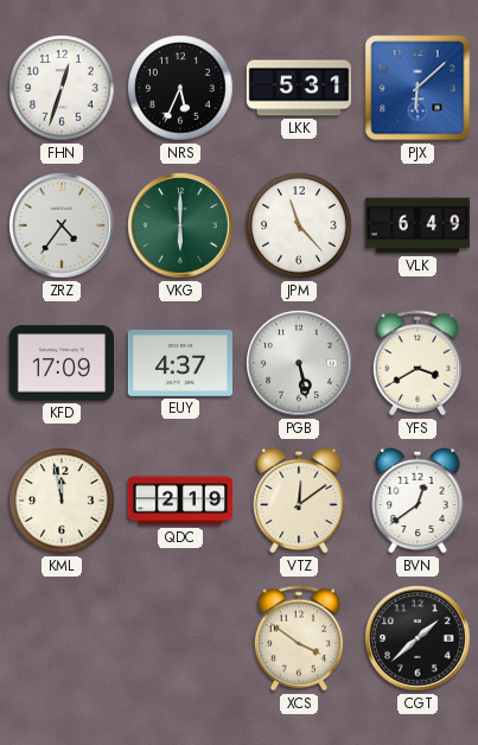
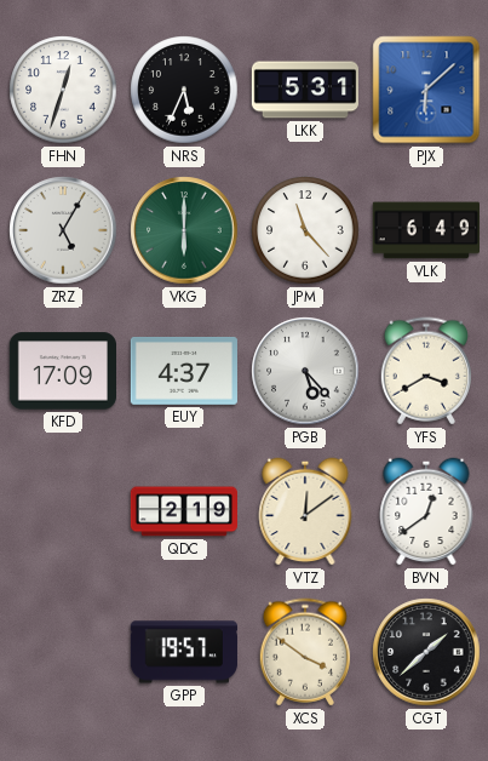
ZRZ: 4:36 -> 5:05
PGB: 5:28 -> 5:23
KML: 11:58 -> none
GPP: none -> 19:57
